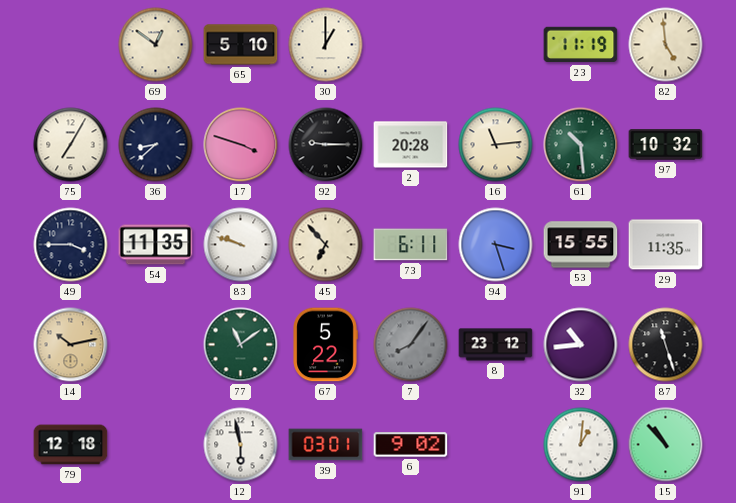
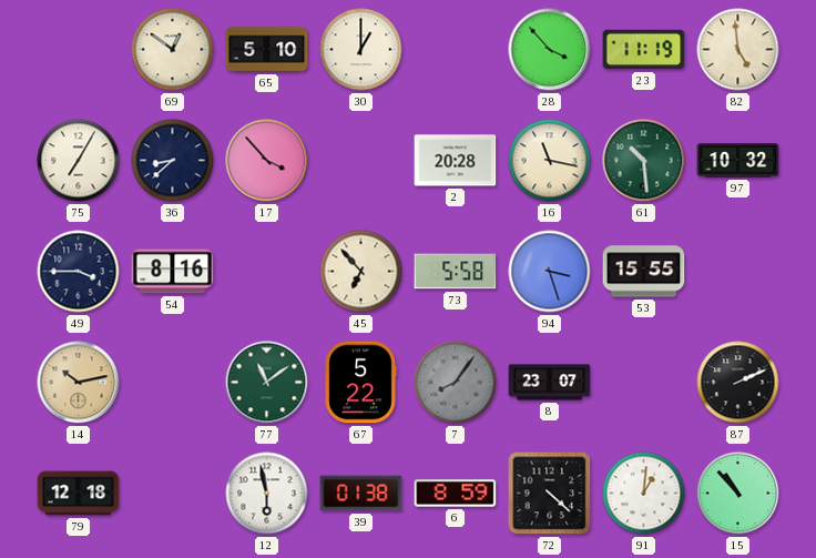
28: none -> 3:53
17: 3:48 -> 3:53
92: 9:15 -> none
16: 11:14 -> 11:17
54: 11:35 -> 8:16
83: 9:48 -> none
73: 6:11 -> 5:58
29: 11:35 -> none
8: 23:12 -> 23:07
32: 10:44 -> none
87: 11:27 -> 2:11
39: 03:01 -> 01:38
6: 9:02 -> 8:59
72: none -> 4:22
